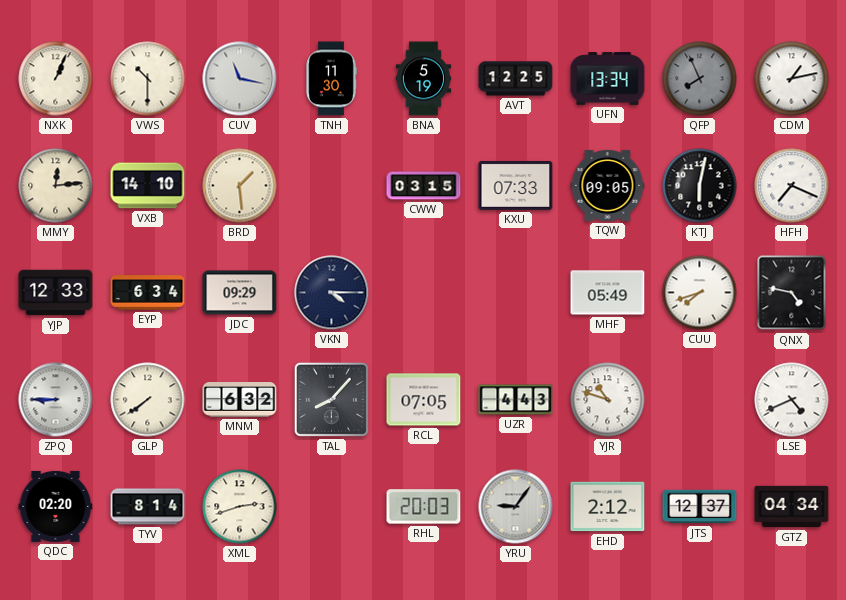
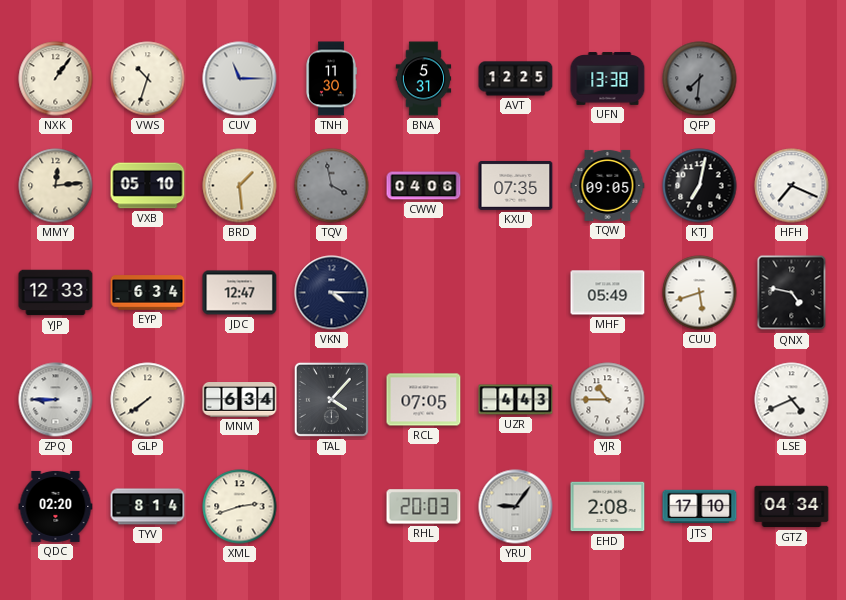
NXK: 1:04 -> 1:06
VWS: 10:30 -> 10:33
CUV: 11:17 -> 11:15
BNA: 5:19 -> 5:31
UFN: 13:34 -> 13:38
QFP: 7:56 -> 7:31
CDM: 1:13 -> none
VXB: 14:10 -> 05:10
TQV: none -> 3:58
CWW: 03:15 -> 04:06
KXU: 07:33 -> 07:35
KTJ: 6:02 -> 7:02
JDC: 09:29 -> 12:47
CUU: 7:42 -> 5:42
MNM: 6:32 -> 6:34
TAL: 8:07 -> 4:07
YJR: 10:48 -> 10:45
EHD: 2:12 -> 2:08
JTS: 12:37 -> 17:10
